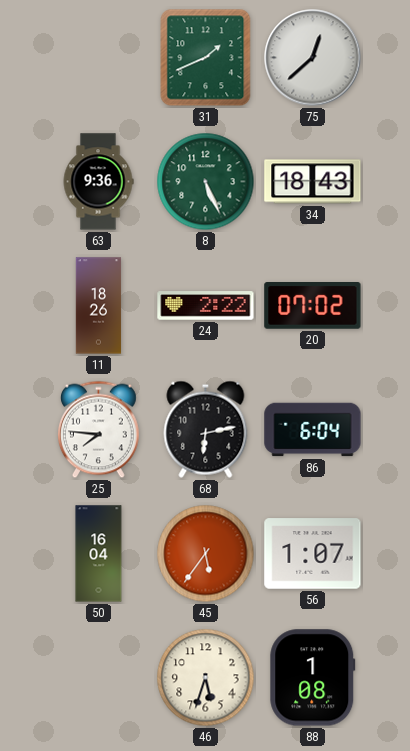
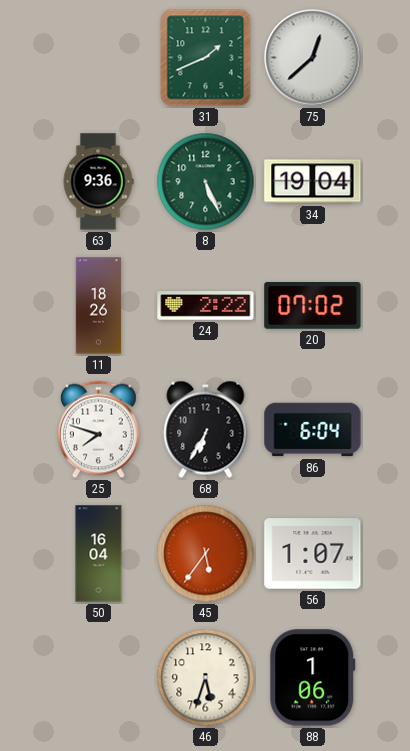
34: 18:43 -> 19:04
25: 7:46 -> 7:48
68: 6:13 -> 6:35
88: 1:08 -> 1:06
